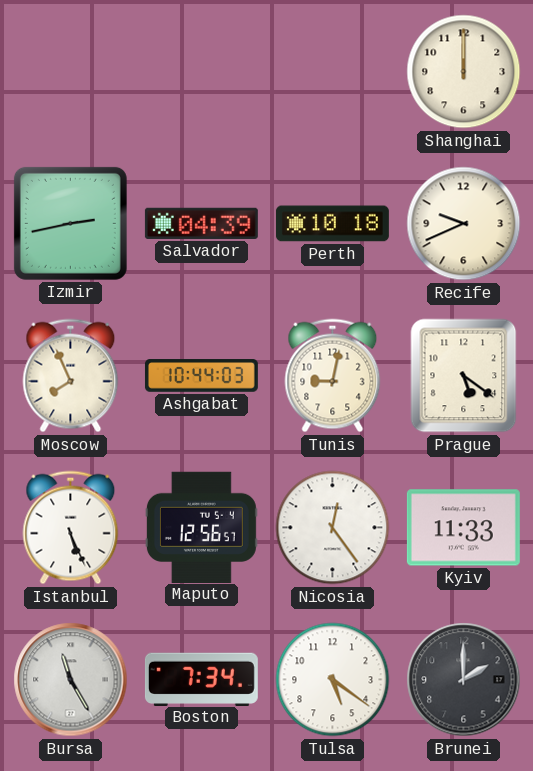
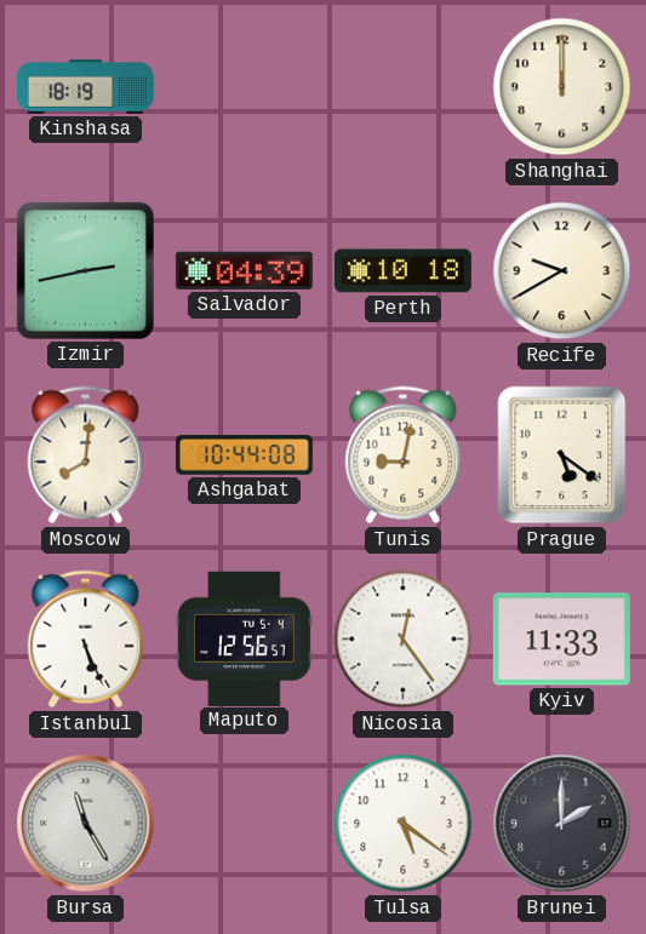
Kinshasa: none -> 18:19
Recife: 9:41 -> 9:40
Moscow: 7:56 -> 8:01
Ashgabat: 10:44:03 -> 10:44:08
Boston: 7:34 -> none
